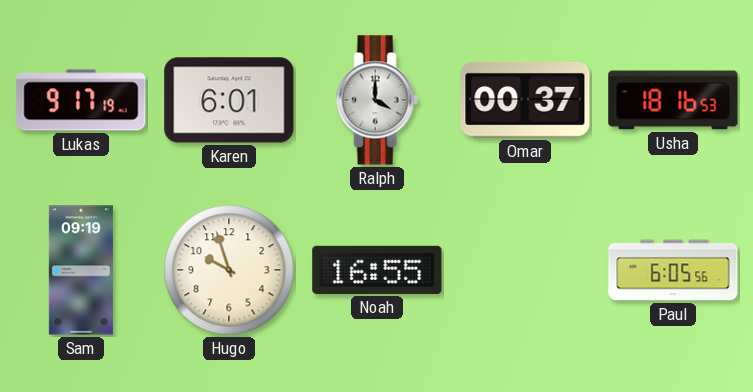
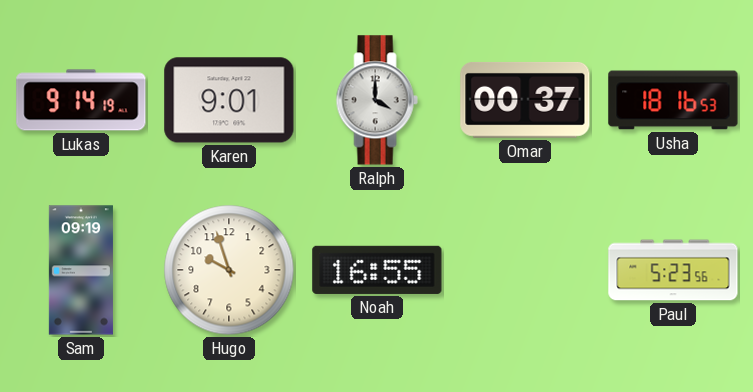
Lukas: 9:17 -> 9:14
Karen: 6:01 -> 9:01
Paul: 6:05 -> 5:23
